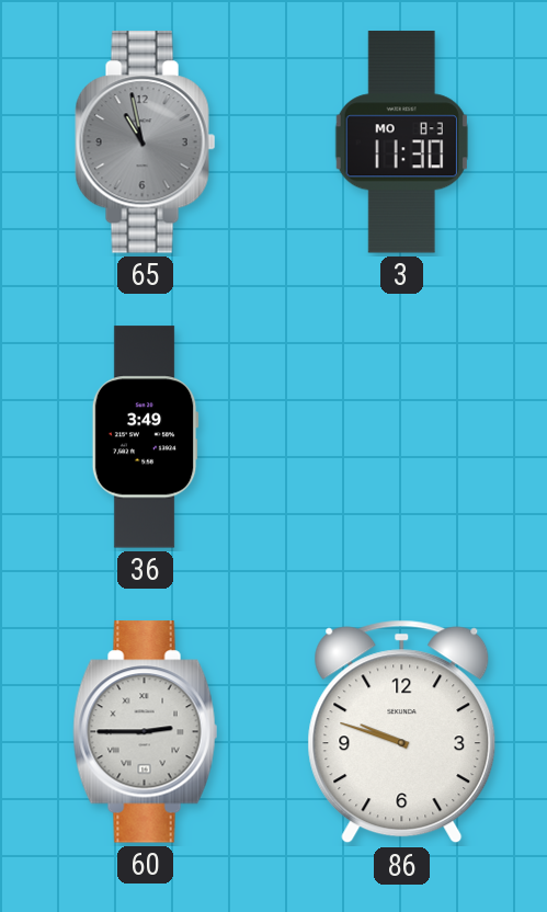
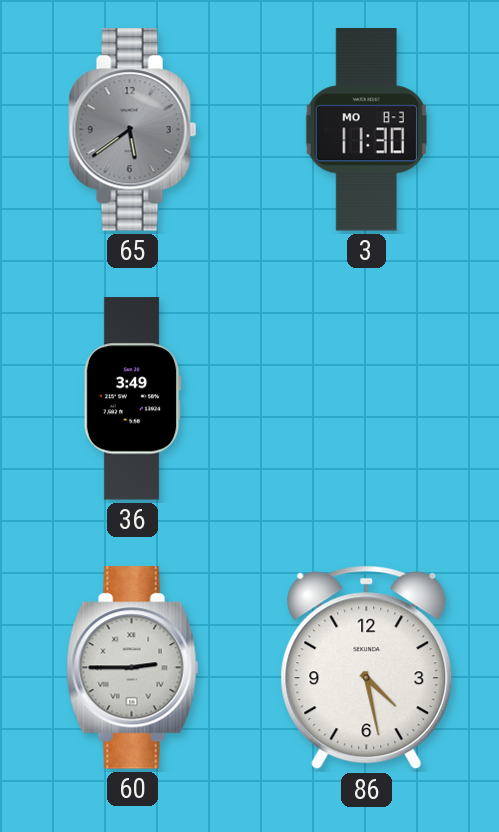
65: 10:58 -> 5:39
86: 9:48 -> 4:28
